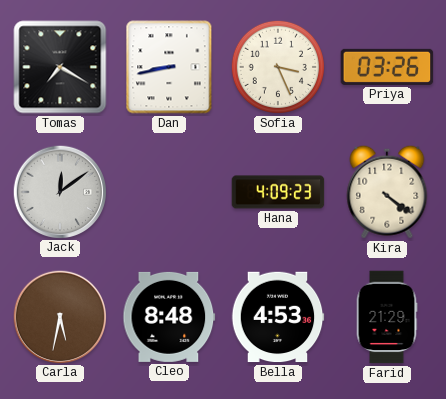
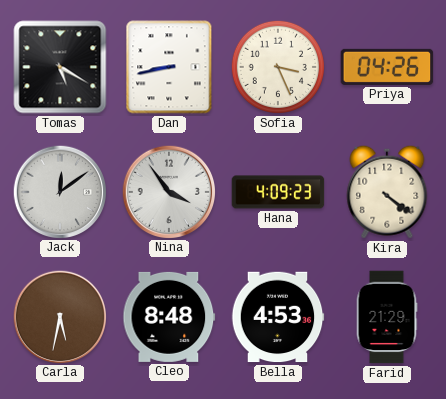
Tomas: 7:20 -> 5:20
Priya: 03:26 -> 04:26
Nina: none -> 3:54
